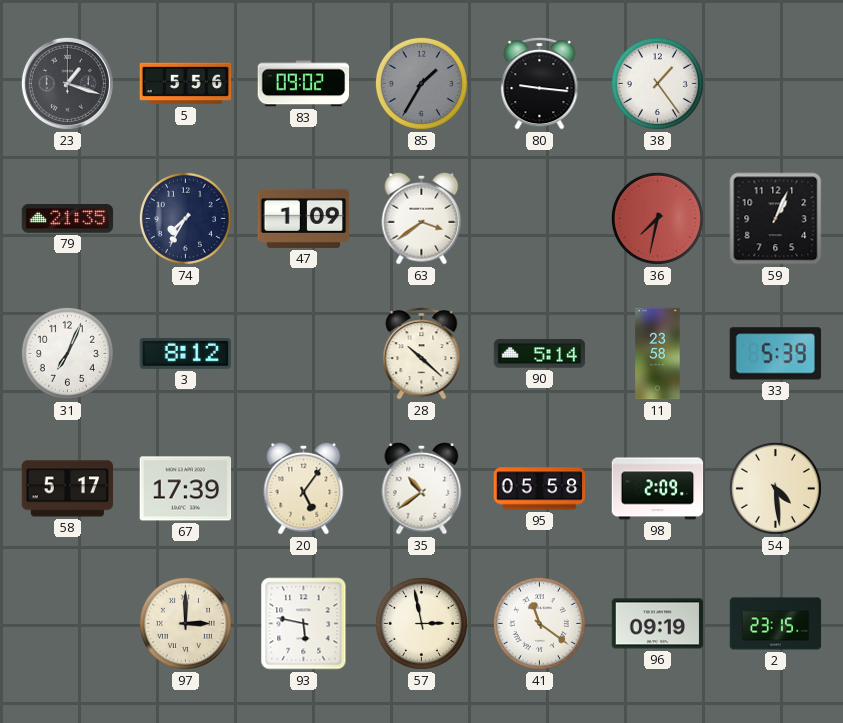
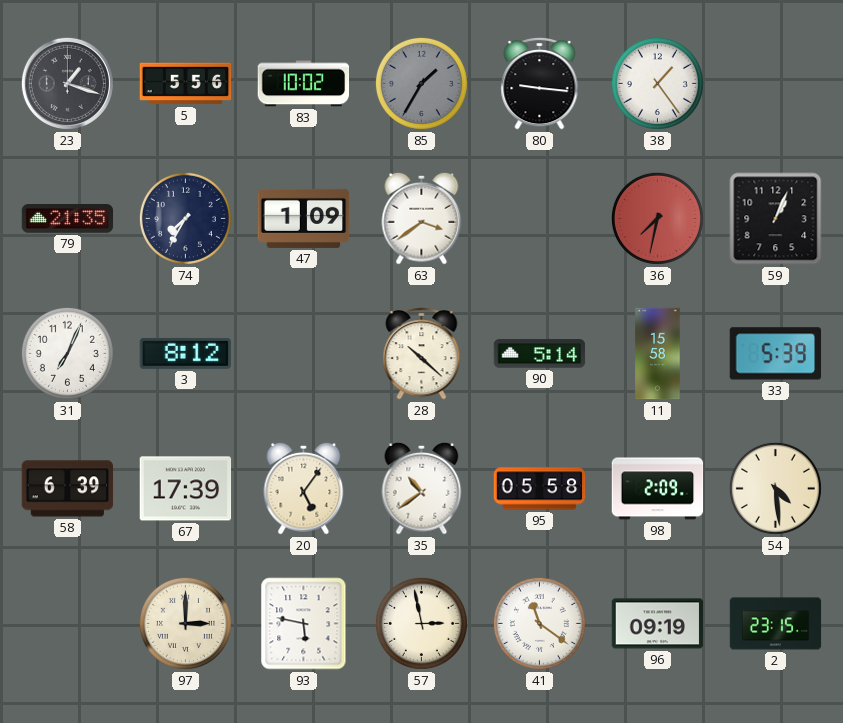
83: 09:02 -> 10:02
11: 23:58 -> 15:58
58: 5:17 -> 6:39
